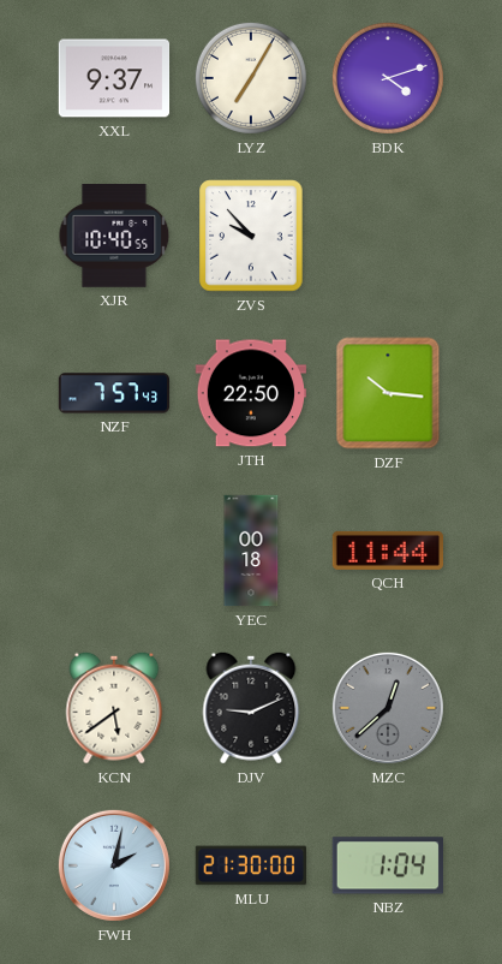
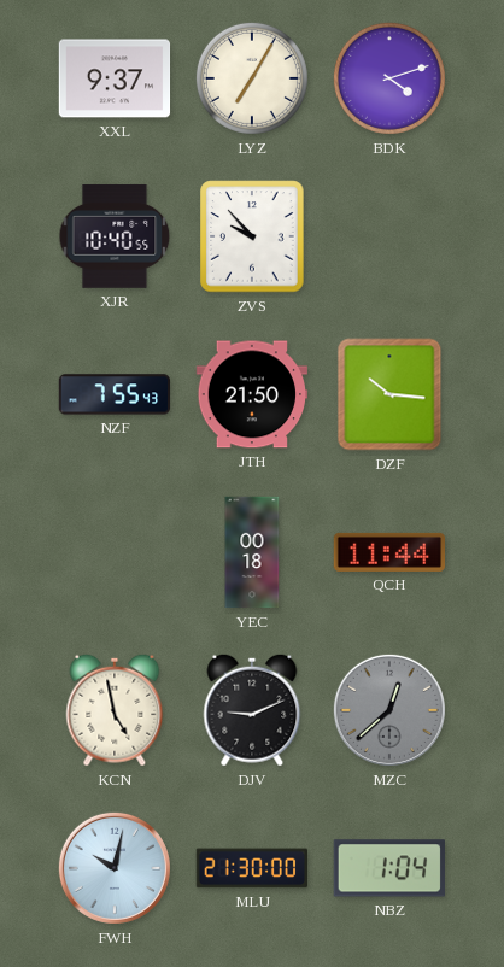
NZF: 7:57 -> 7:55
JTH: 22:50 -> 21:50
KCN: 5:39 -> 4:58
FWH: 2:02 -> 10:02
